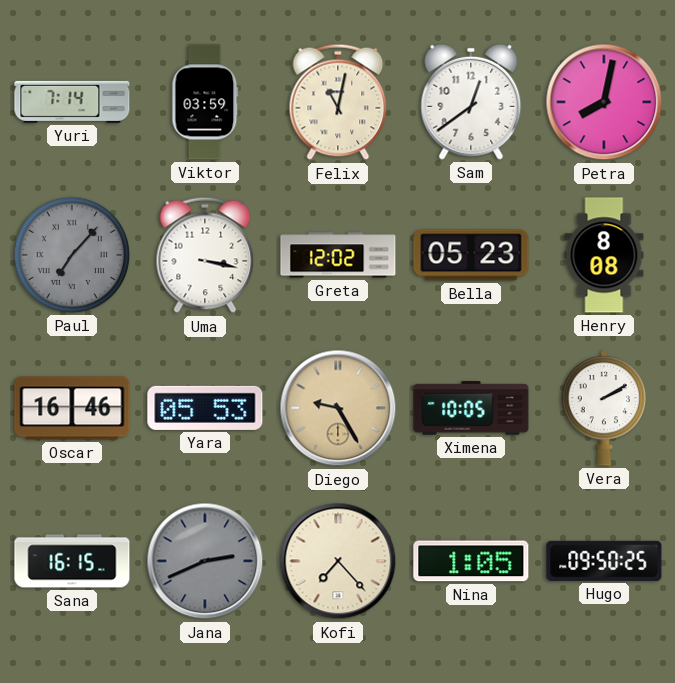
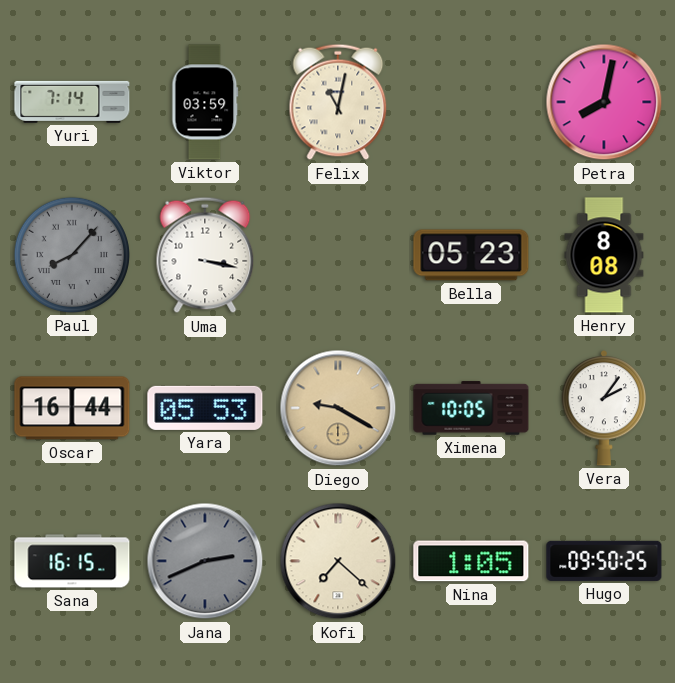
Sam: 12:39 -> none
Paul: 7:07 -> 8:07
Greta: 12:02 -> none
Oscar: 16:46 -> 16:44
Diego: 9:25 -> 9:20
Vera: 2:10 -> 2:06
Kofi: 7:23 -> 7:22
